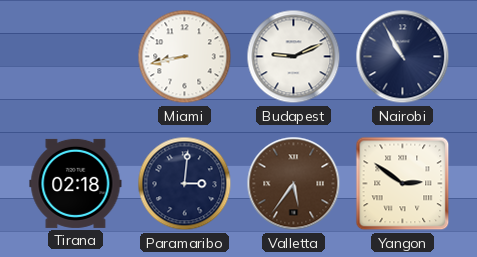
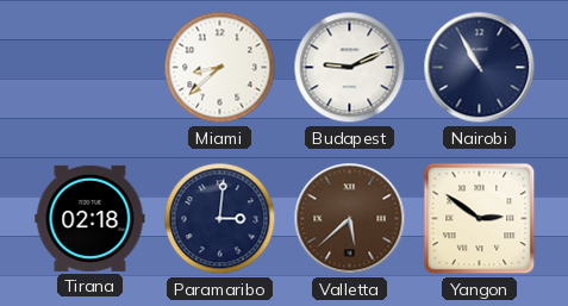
Miami: 8:43 -> 8:38
Valletta: 5:36 -> 5:38
